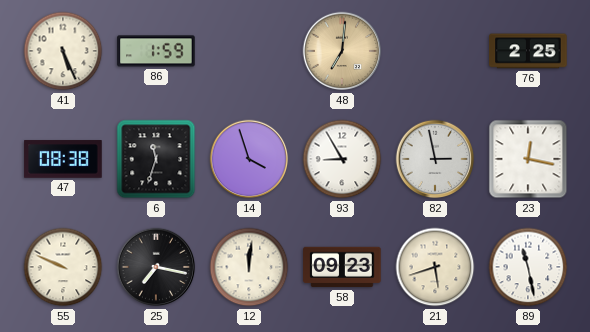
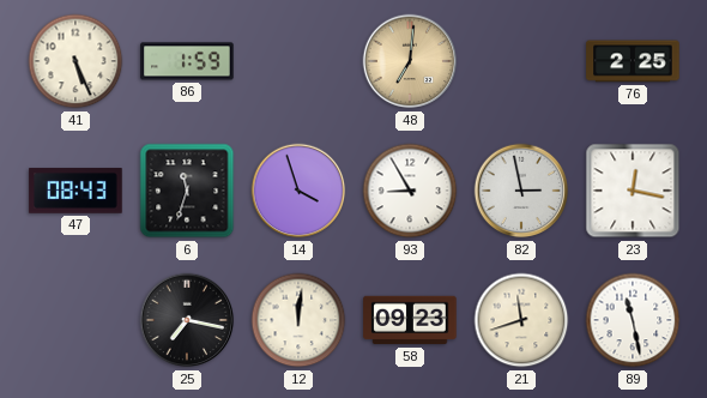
47: 08:38 -> 08:43
55: 9:49 -> none
21: 5:42 -> 11:42
